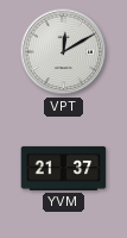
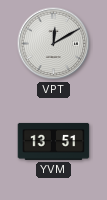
YVM: 21:37 -> 13:51
